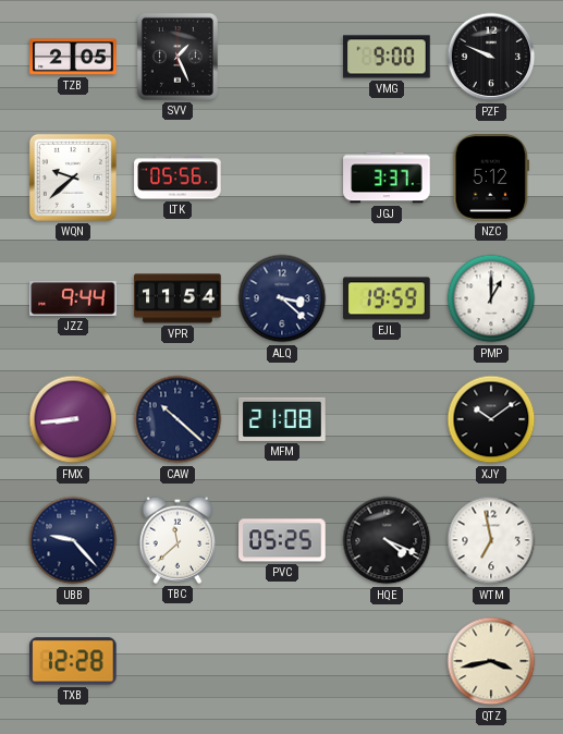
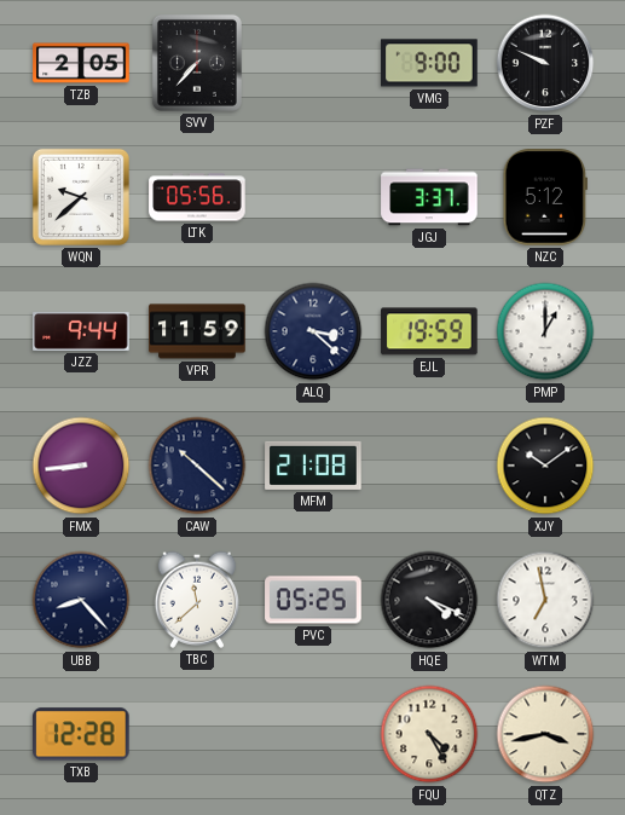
SVV: 1:26 -> 7:37
VPR: 11:54 -> 11:59
UBB: 9:23 -> 8:23
FQU: none -> 4:25
